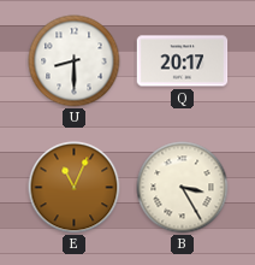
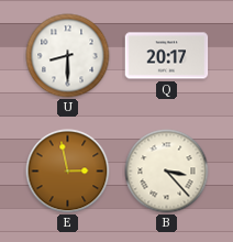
E: 11:04 -> 2:58
B: 3:25 -> 3:23
